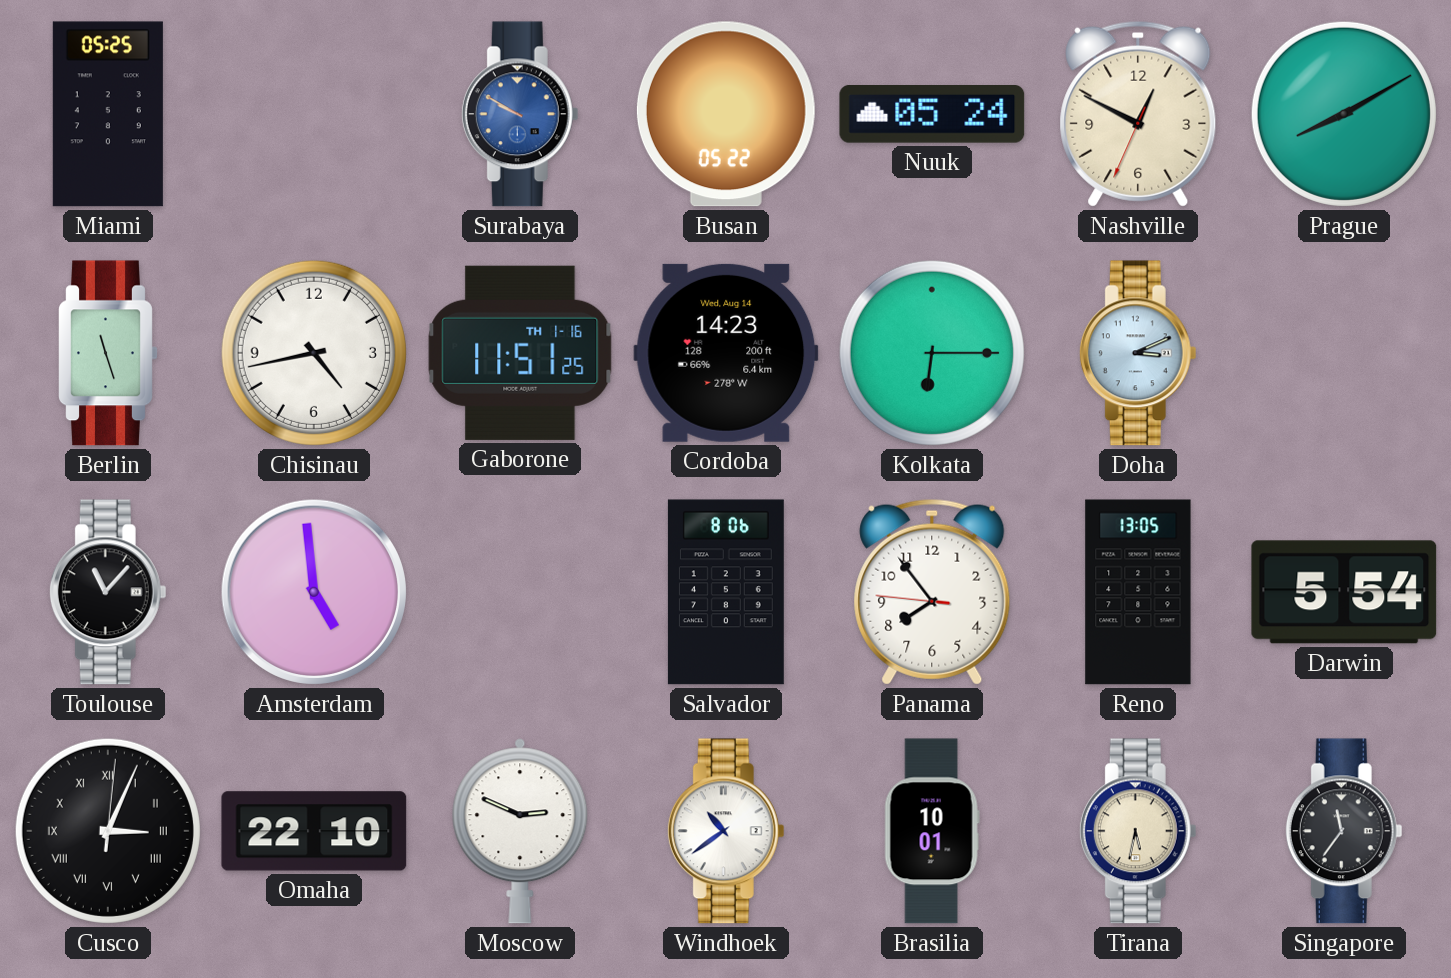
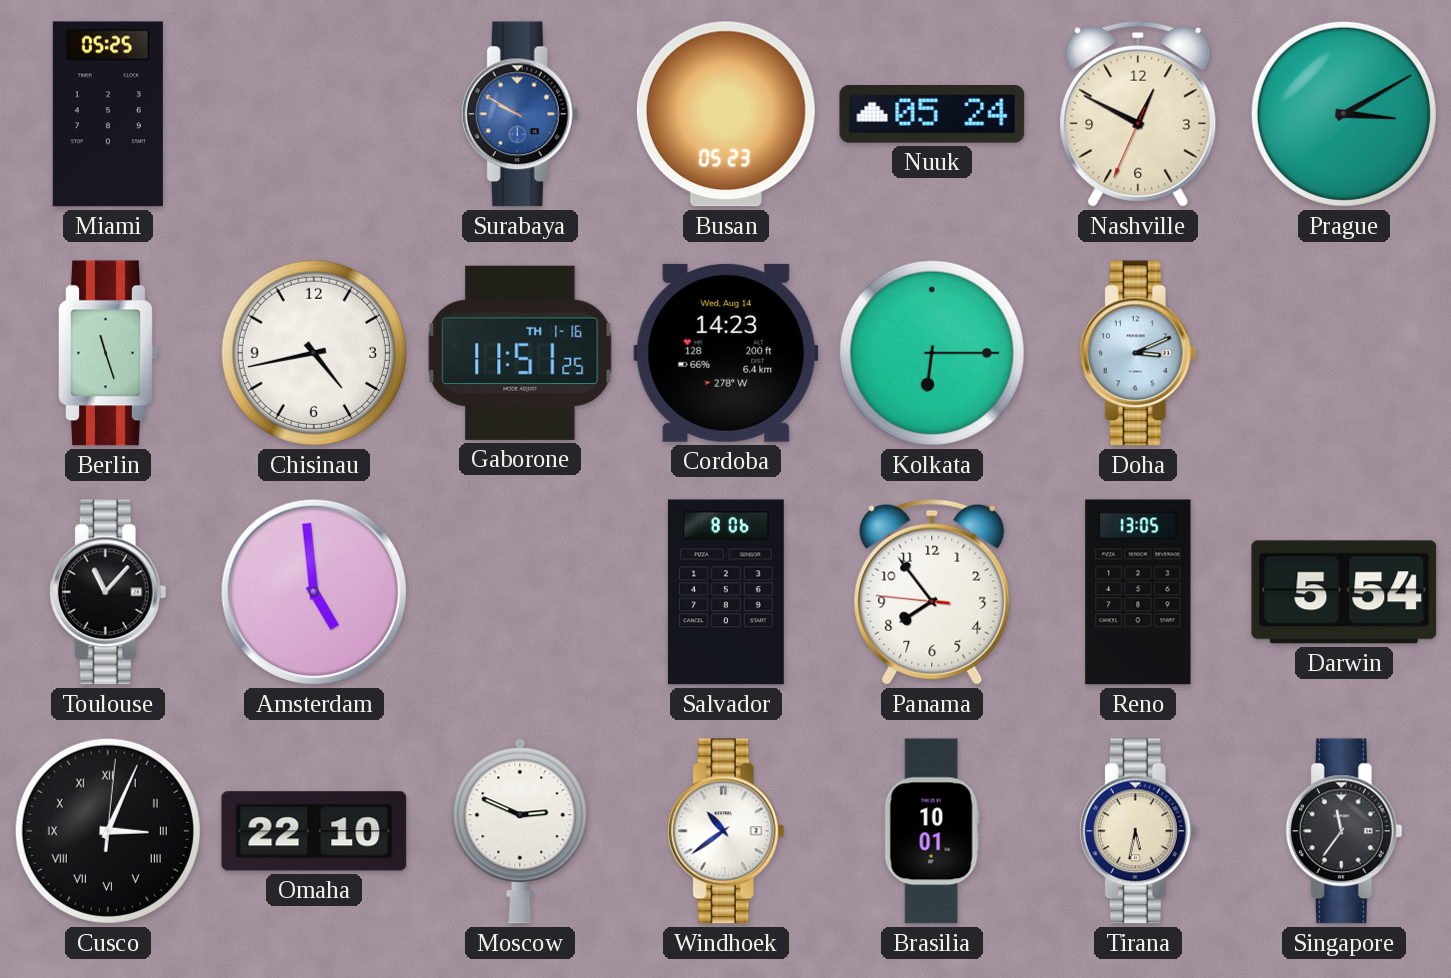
Busan: 05:22 -> 05:23
Prague: 8:10 -> 3:10
